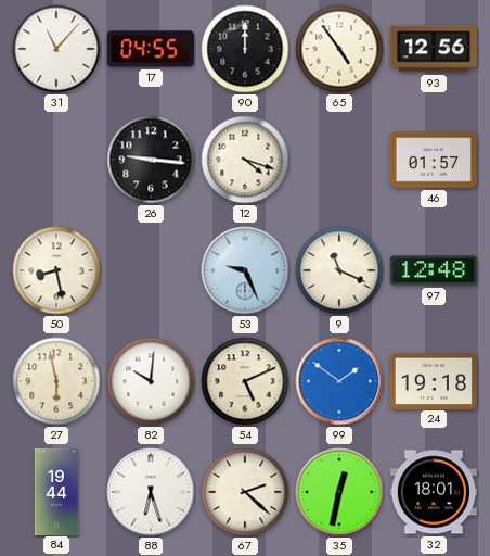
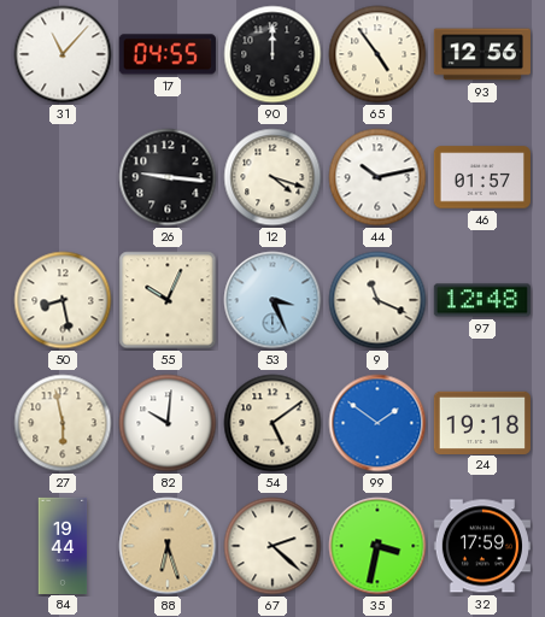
44: none -> 10:13
55: none -> 10:04
53: 9:26 -> 3:26
54: 5:11 -> 5:09
88 dial: white -> champagne
35: 12:32 -> 3:32
32: 18:01 -> 17:59
